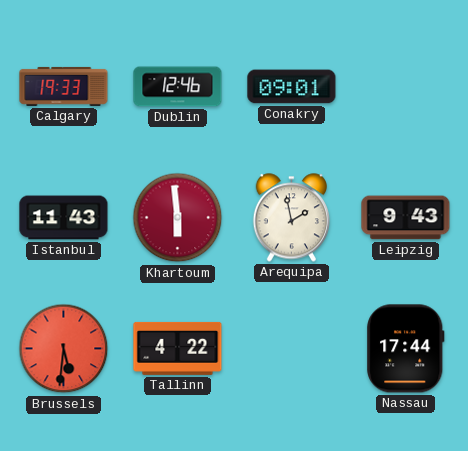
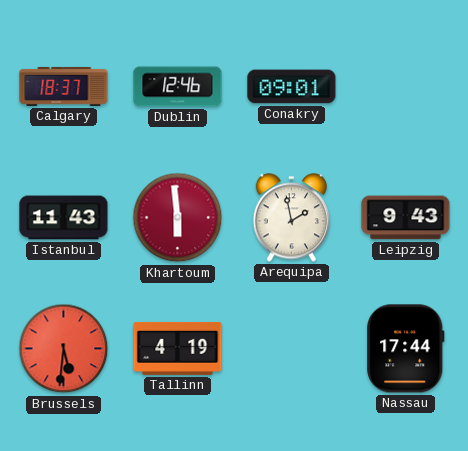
Calgary: 19:33 -> 18:37
Tallinn: 4:22 -> 4:19
